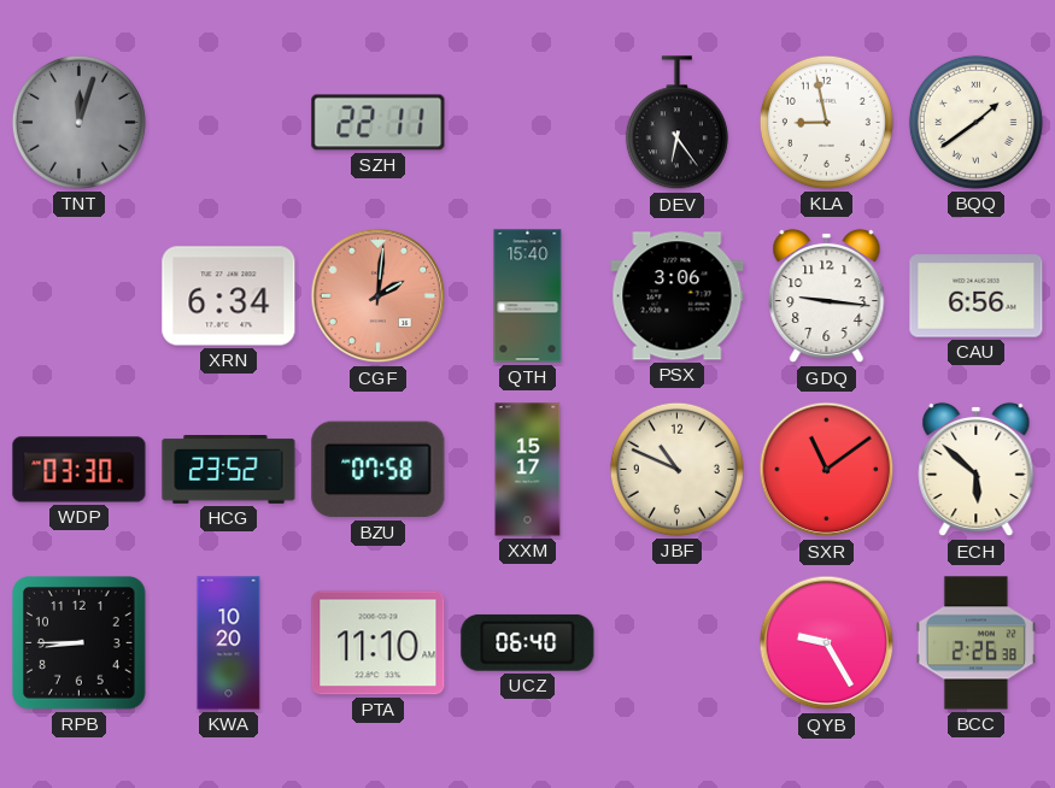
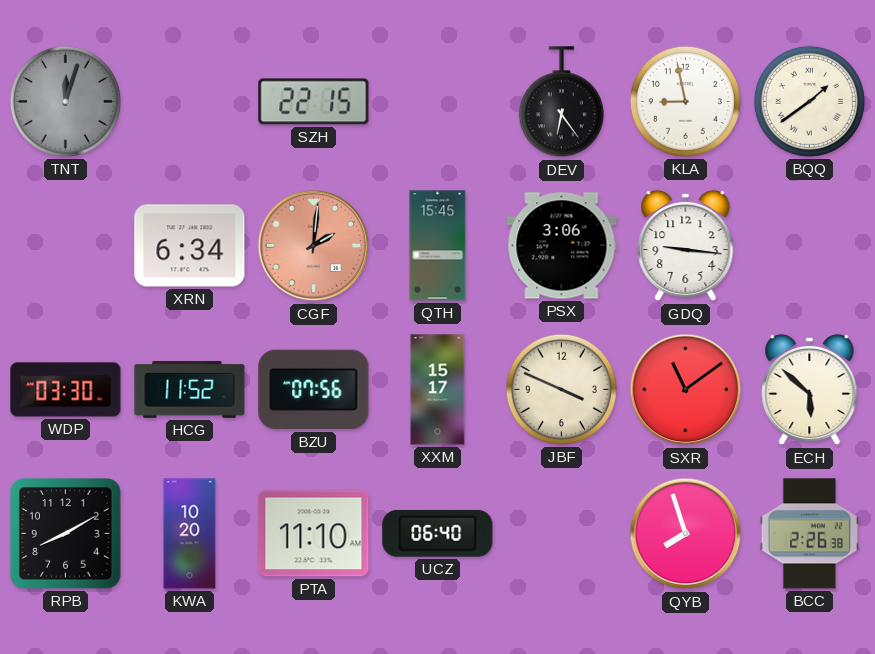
SZH: 22:11 -> 22:15
QTH: 15:40 -> 15:45
CAU: 6:56 -> none
HCG: 23:52 -> 11:52
BZU: 07:58 -> 07:56
JBF: 10:49 -> 3:49
RPB: 8:45 -> 8:10
QYB: 9:25 -> 7:57
